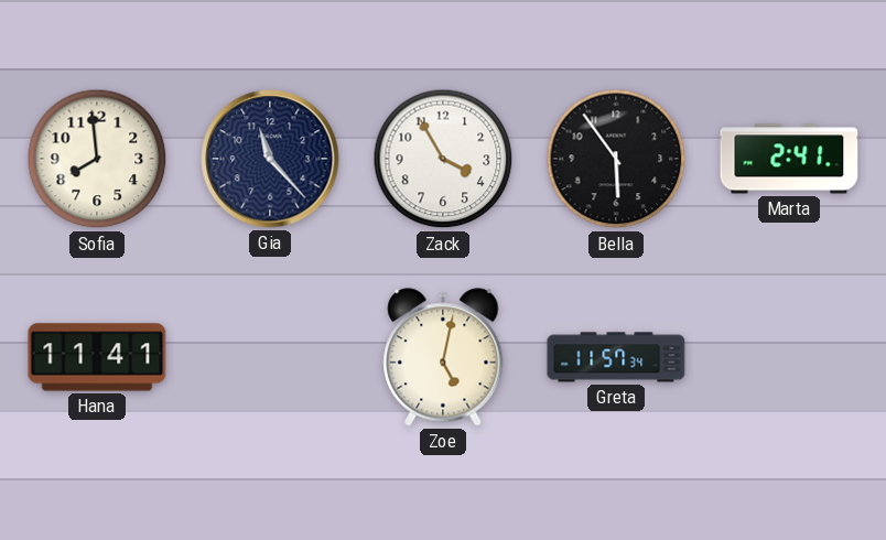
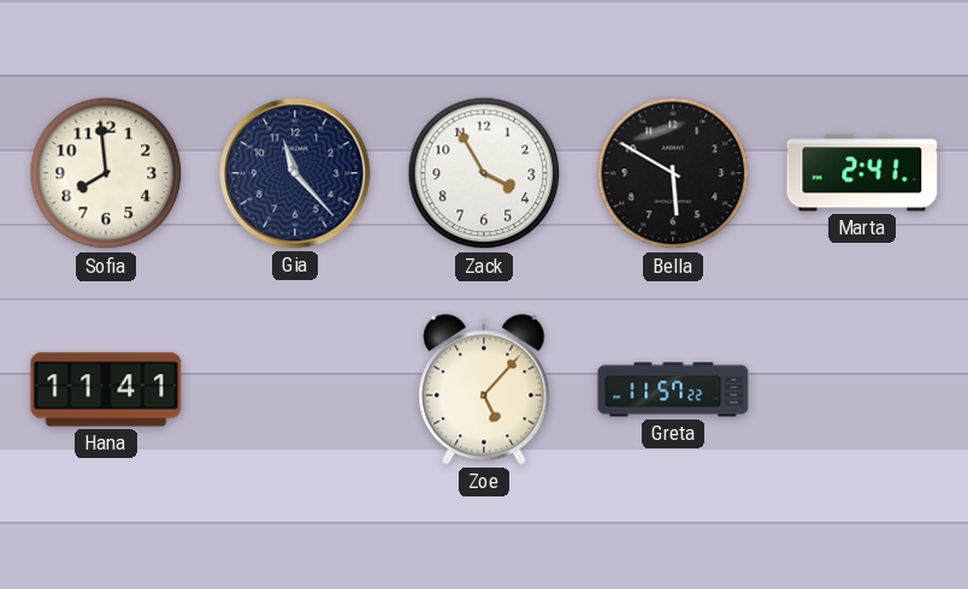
Bella: 5:54 -> 5:50
Zoe: 5:02 -> 5:07
Greta: 11:57:34 -> 11:57:22
